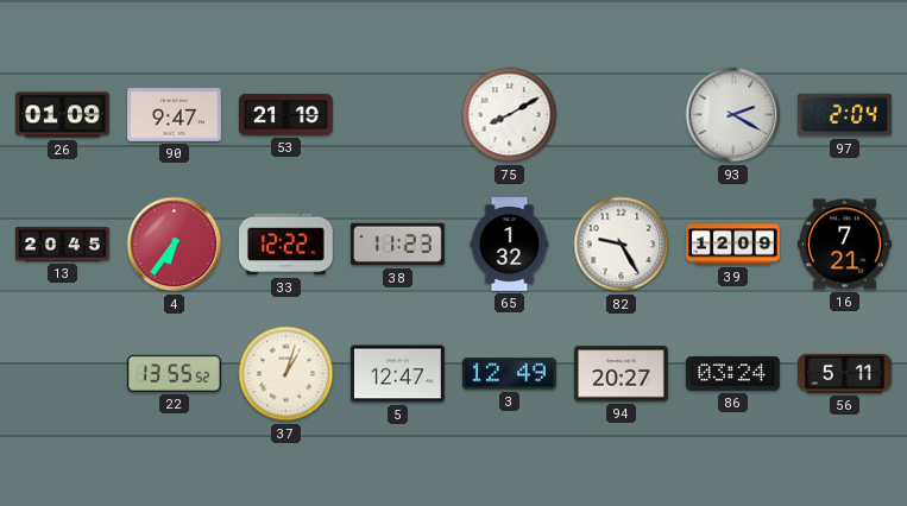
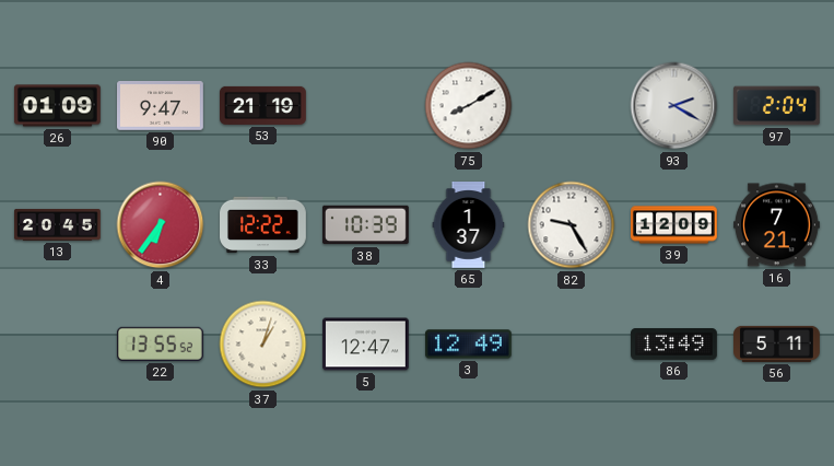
38: 11:23 -> 10:39
65: 1:32 -> 1:37
94: 20:27 -> none
86: 03:24 -> 13:49
